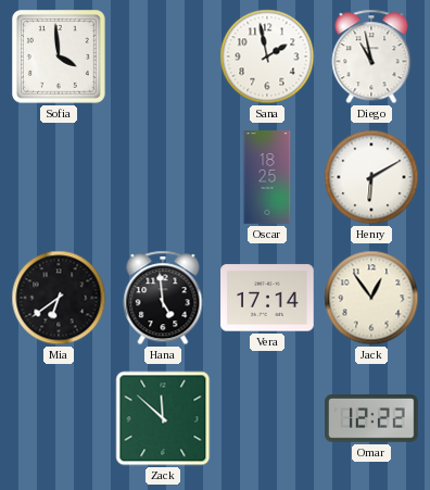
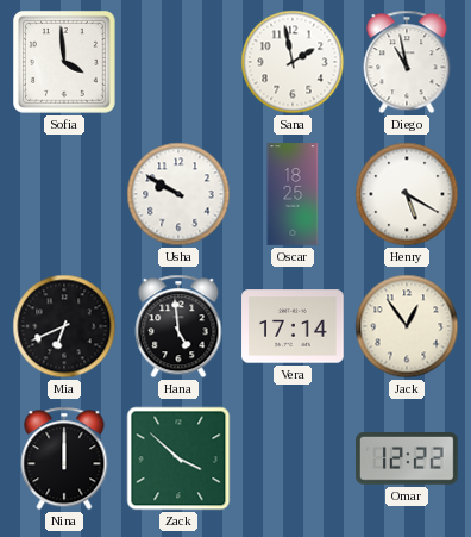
Usha: none -> 9:50
Henry: 6:10 -> 5:20
Mia: 6:39 -> 6:41
Nina: none -> 12:00
Zack: 11:52 -> 3:52
